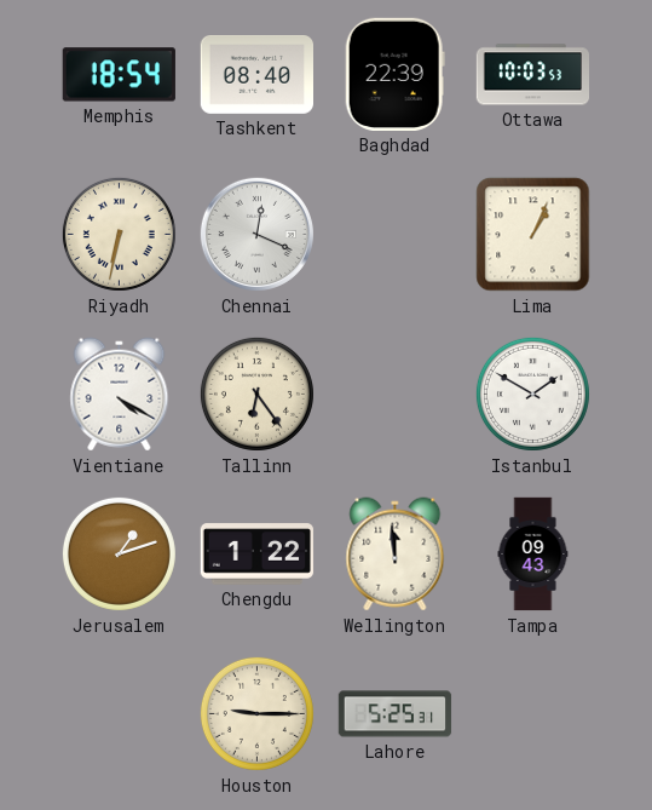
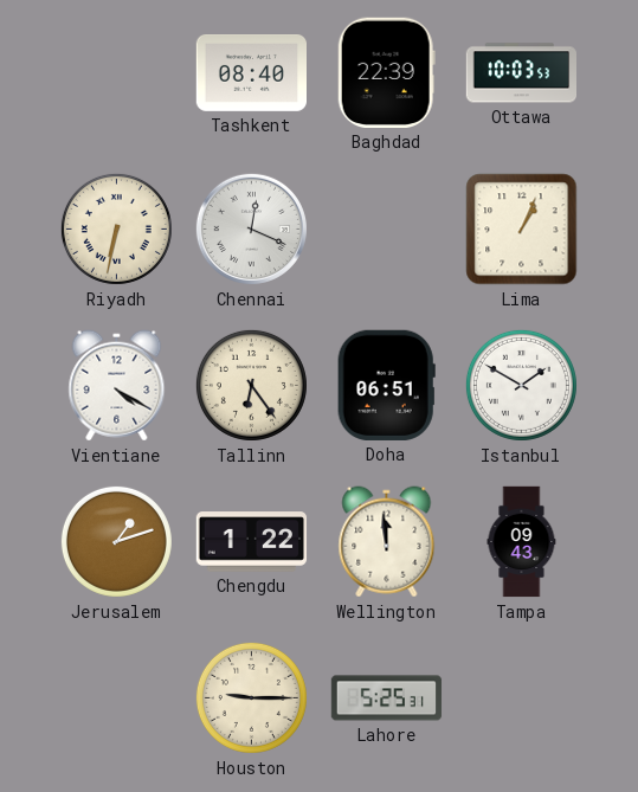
Memphis: 18:54 -> none
Doha: none -> 06:51
